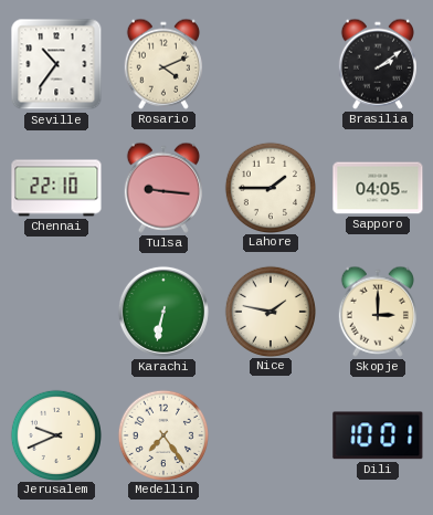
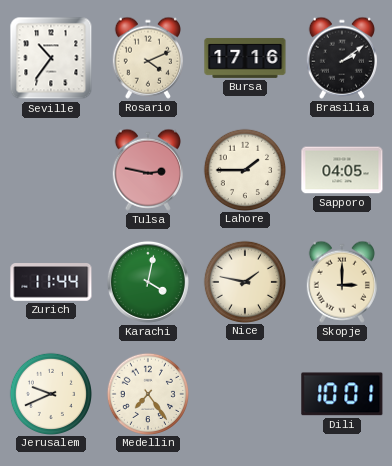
Bursa: none -> 17:16
Chennai: 22:10 -> none
Tulsa: 9:16 -> 2:47
Zurich: none -> 11:44
Karachi: 6:32 -> 4:02
